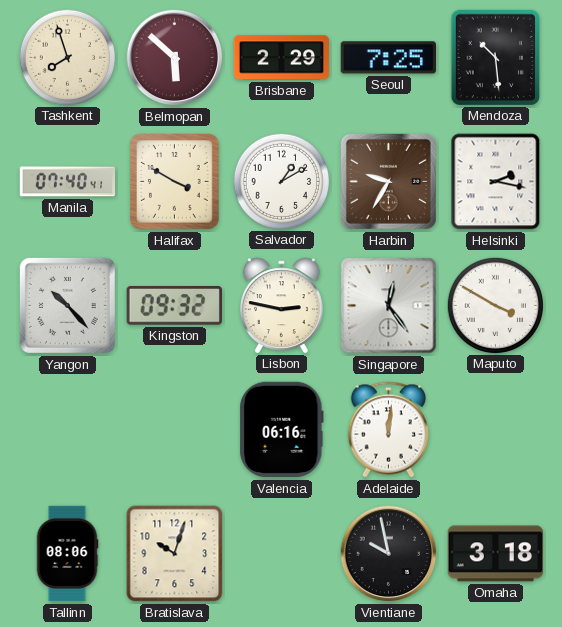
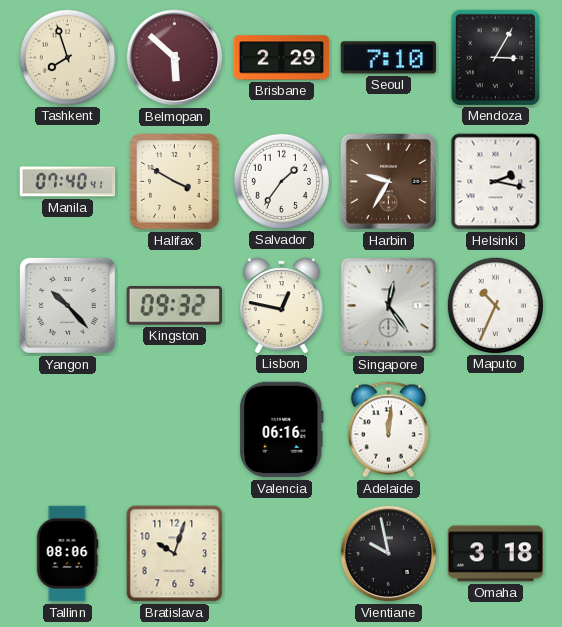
Seoul: 7:25 -> 7:10
Mendoza: 10:29 -> 3:05
Salvador: 1:10 -> 1:36
Lisbon: 2:47 -> 12:47
Maputo: 3:50 -> 10:34
